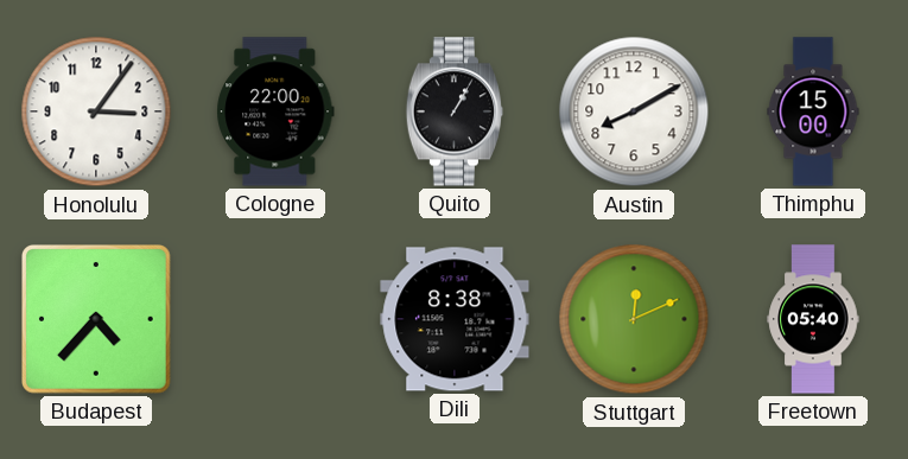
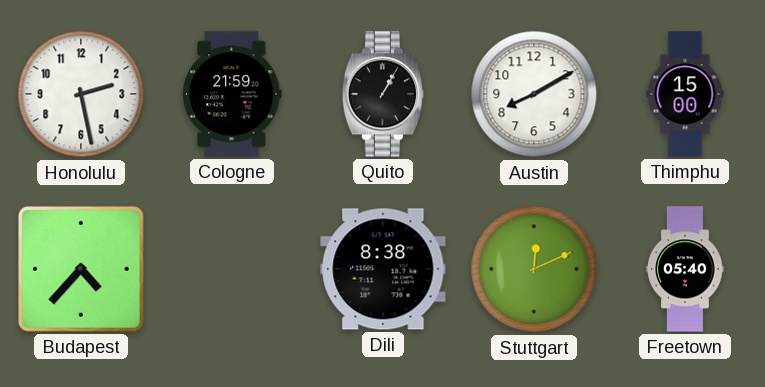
Honolulu: 3:06 -> 2:28
Cologne: 22:00 -> 21:59
